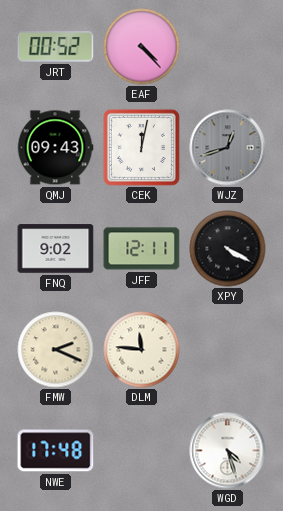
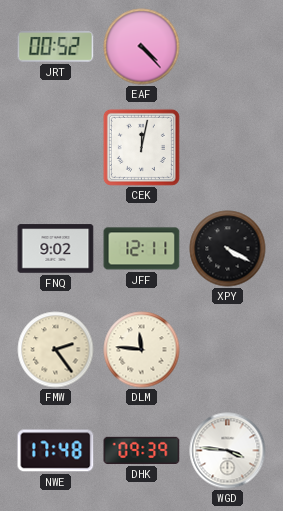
QMJ: 09:43 -> none
WJZ: 12:42 -> none
FMW: 2:19 -> 2:24
DHK: none -> 09:39
WGD: 4:27 -> 3:46
